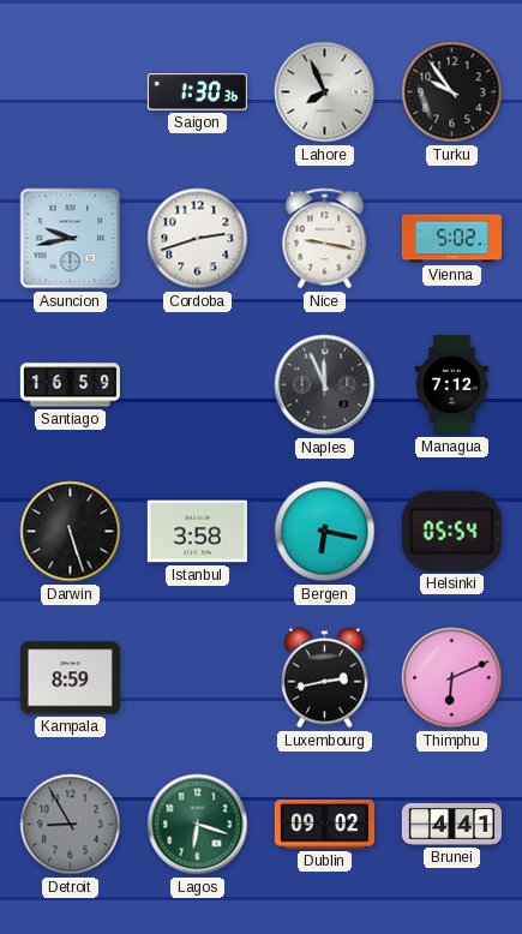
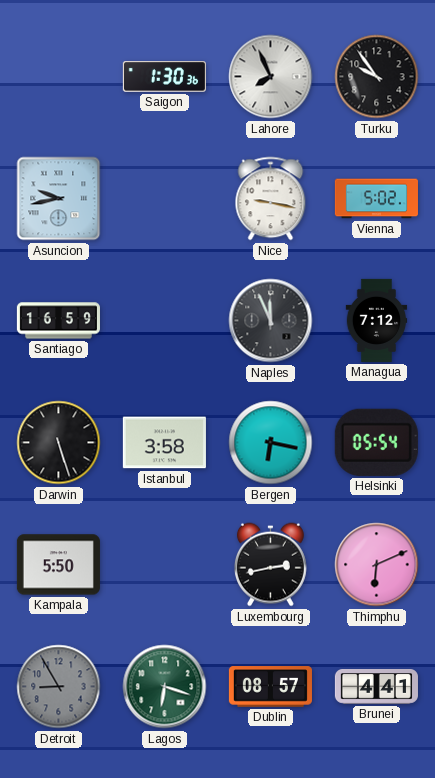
Cordoba: 2:42 -> none
Kampala: 8:59 -> 5:50
Dublin: 09:02 -> 08:57
